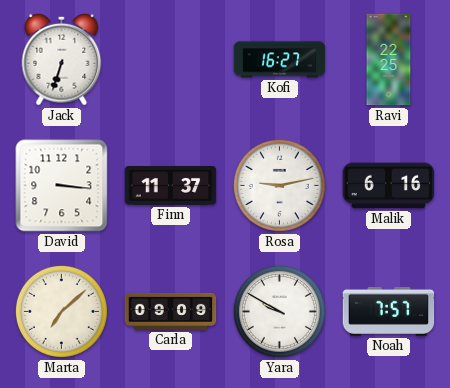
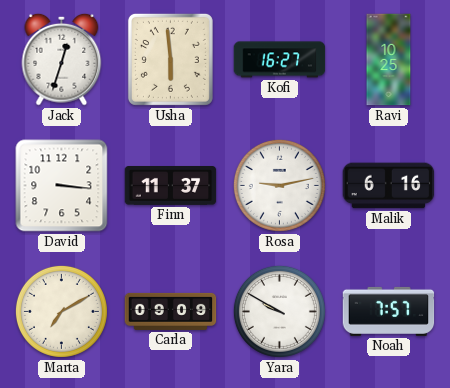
Jack: 6:33 -> 12:33
Usha: none -> 5:59
Ravi: 22:25 -> 10:25
Marta: 7:08 -> 7:10
